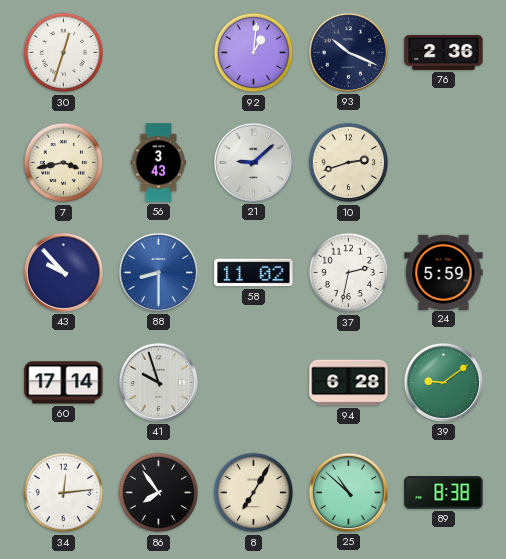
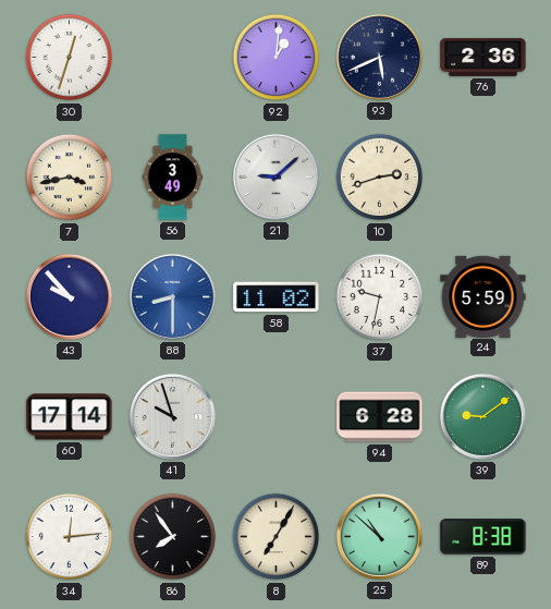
93: 10:19 -> 5:41
56: 3:43 -> 3:49
37: 2:32 -> 9:32
